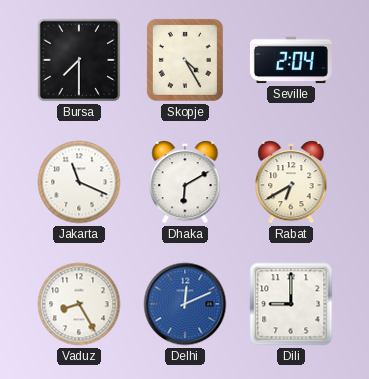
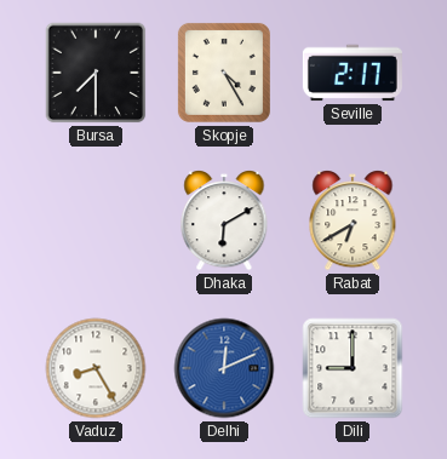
Seville: 2:04 -> 2:17
Jakarta: 11:19 -> none
